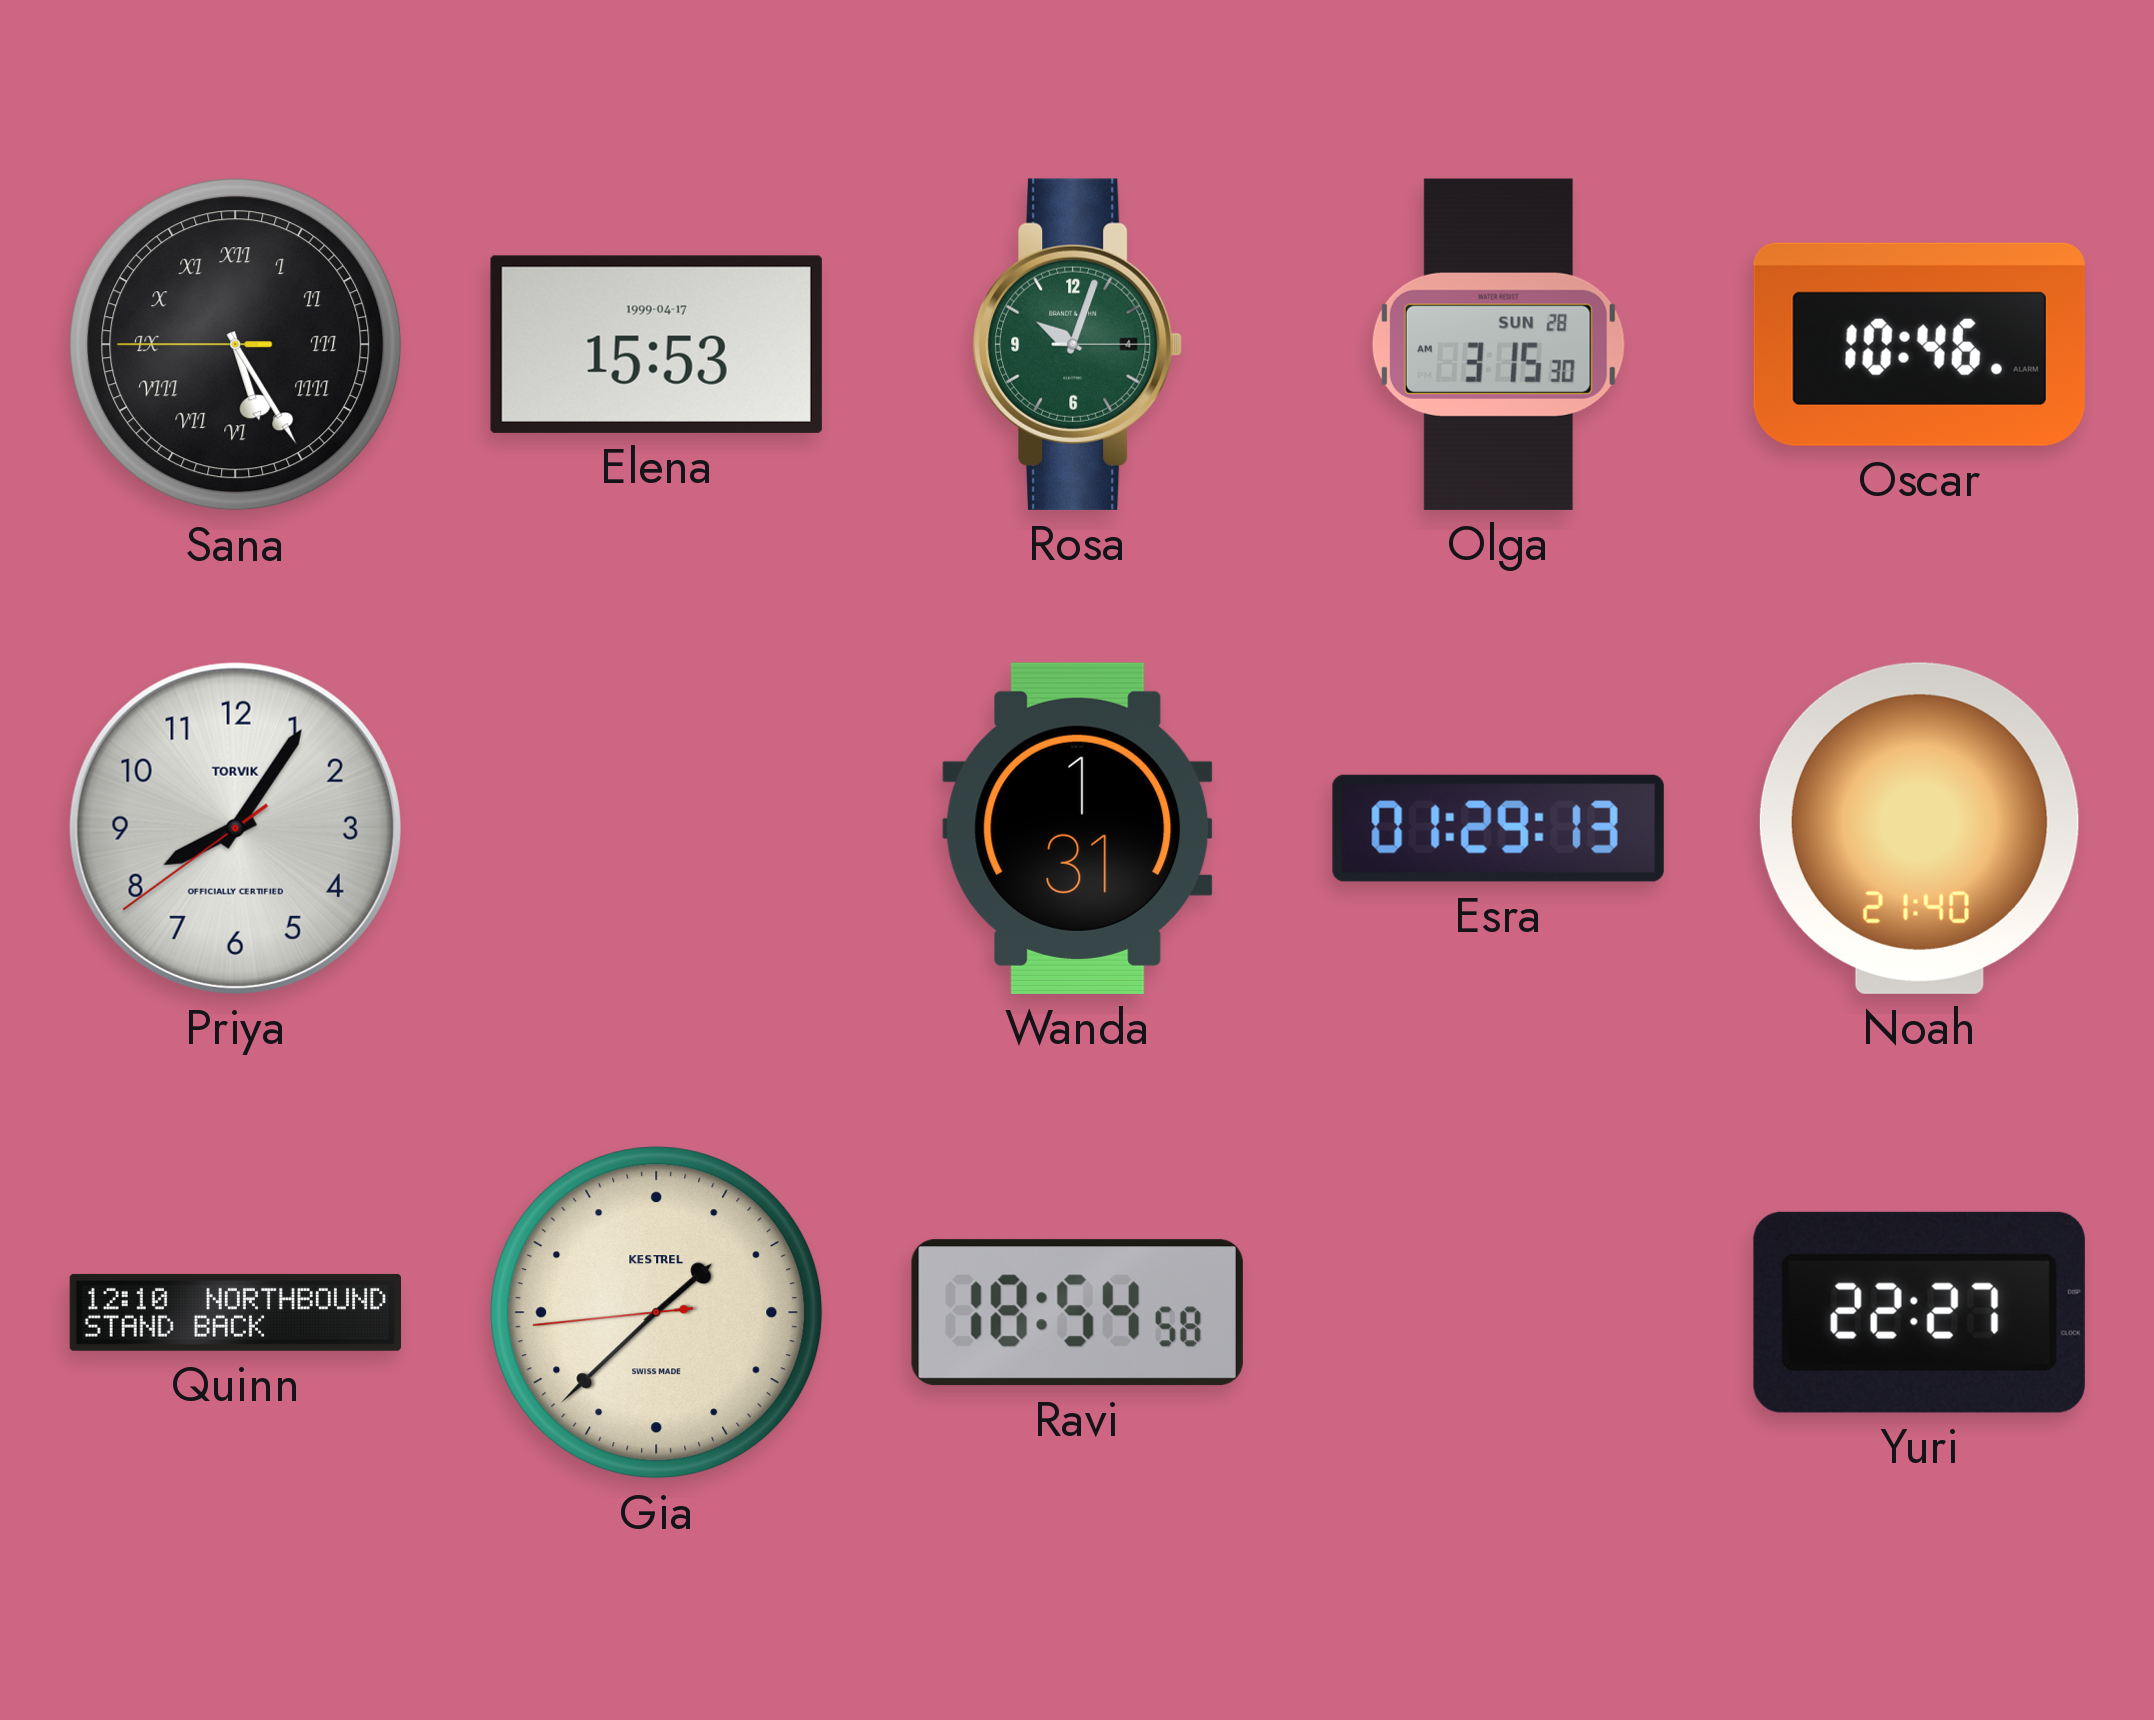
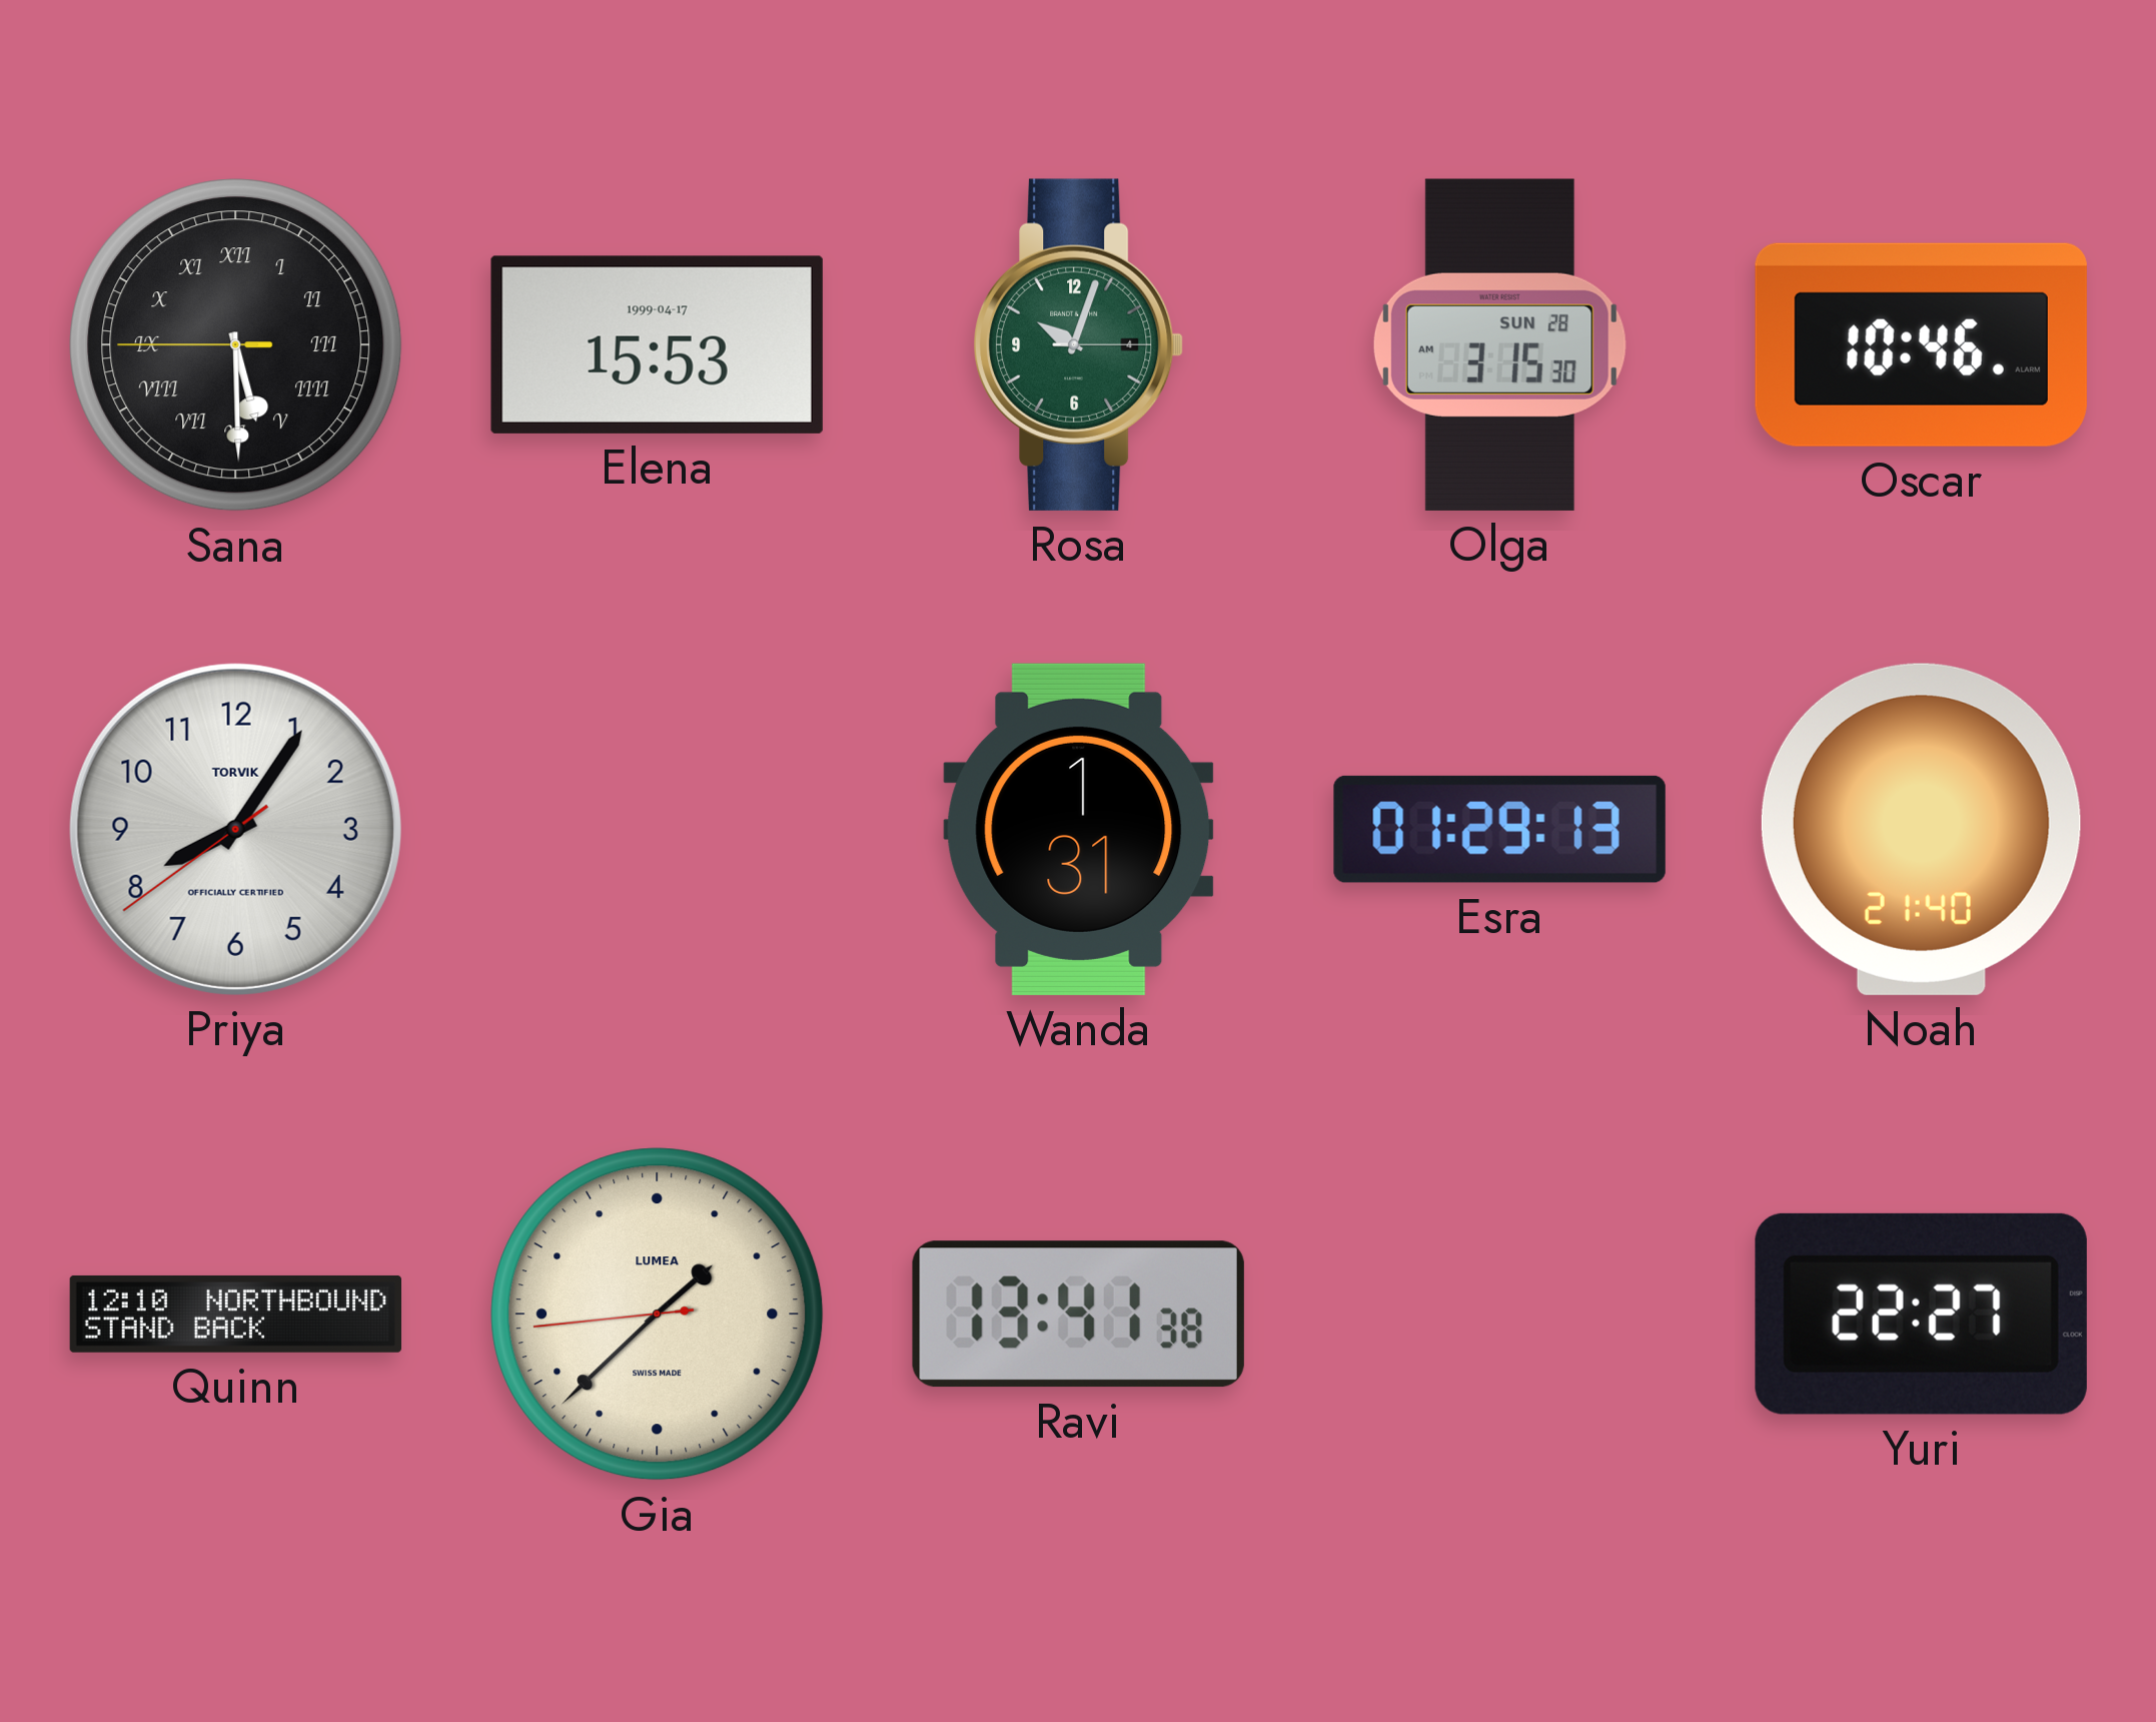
Sana: 5:24 -> 5:29
Gia brand: KESTREL -> LUMEA
Ravi: 18:54 -> 13:41
